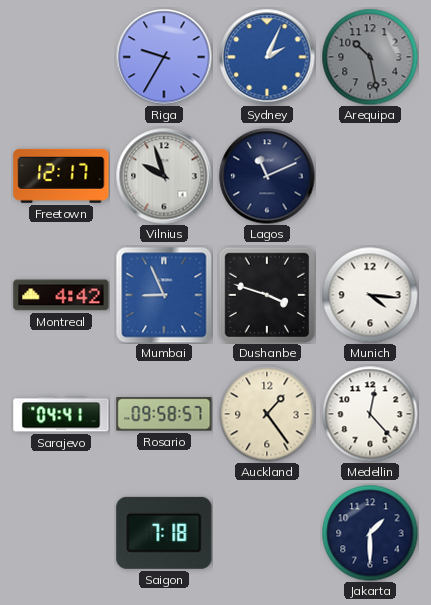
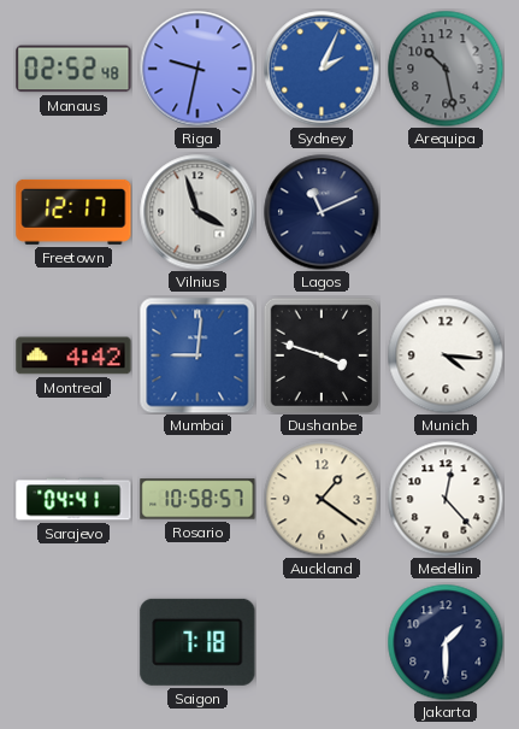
Manaus: none -> 02:52
Riga: 9:35 -> 9:32
Vilnius: 9:57 -> 3:57
Mumbai: 8:56 -> 9:01
Rosario: 09:58 -> 10:58
Auckland: 1:24 -> 1:21
